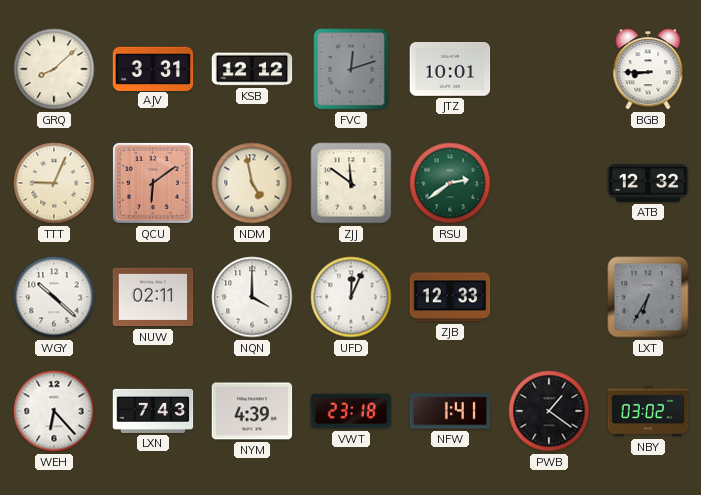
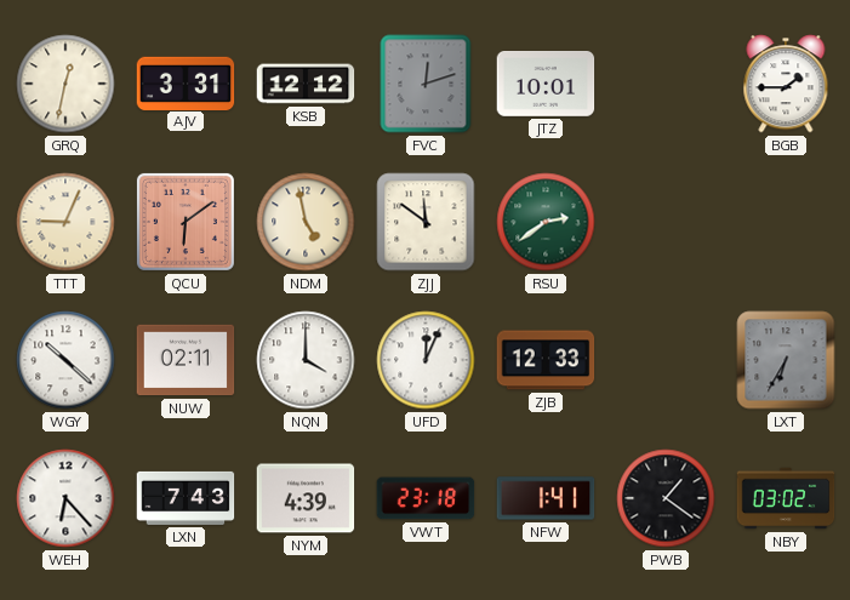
GRQ: 8:08 -> 12:32
BGB: 8:45 -> 1:45
ATB: 12:32 -> none
